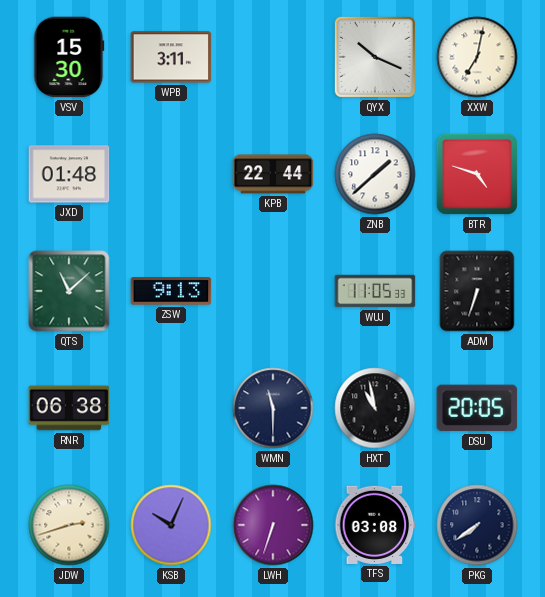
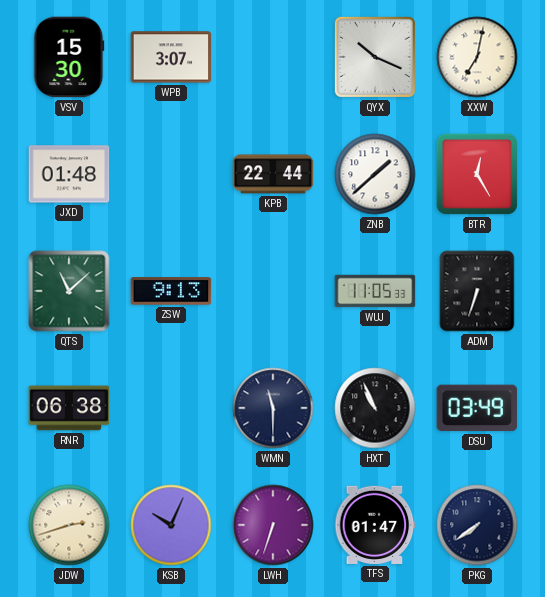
WPB: 3:11 -> 3:07
BTR: 4:48 -> 12:25
HXT: 10:58 -> 10:56
DSU: 20:05 -> 03:49
TFS: 03:08 -> 01:47
